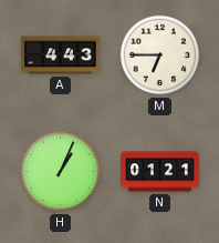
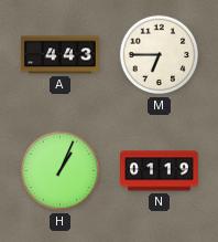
N: 01:21 -> 01:19
